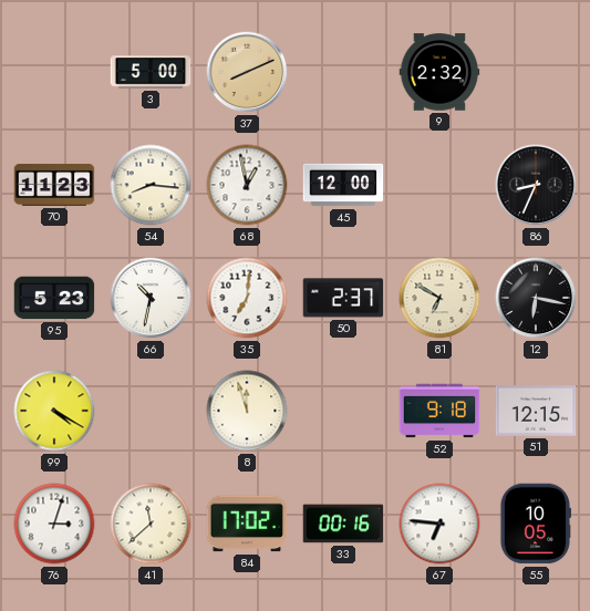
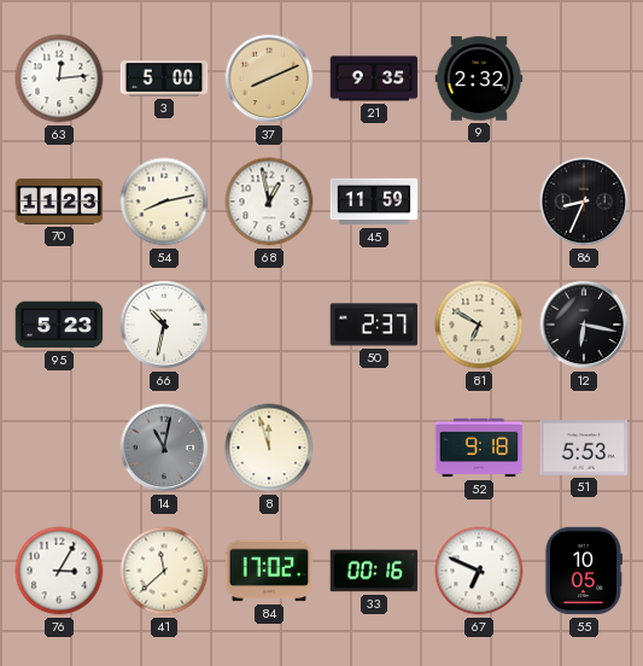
63: none -> 12:14
21: none -> 9:35
54: 8:16 -> 8:13
45: 12:00 -> 11:59
35: 7:01 -> none
99: 4:20 -> none
14: none -> 11:02
51: 12:15 -> 5:53
76: 3:03 -> 3:05
67: 6:46 -> 6:49
